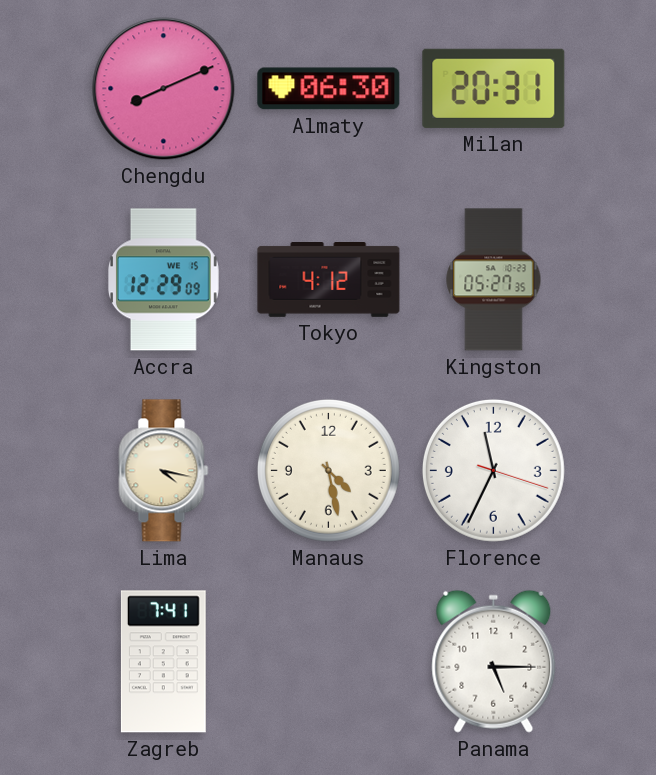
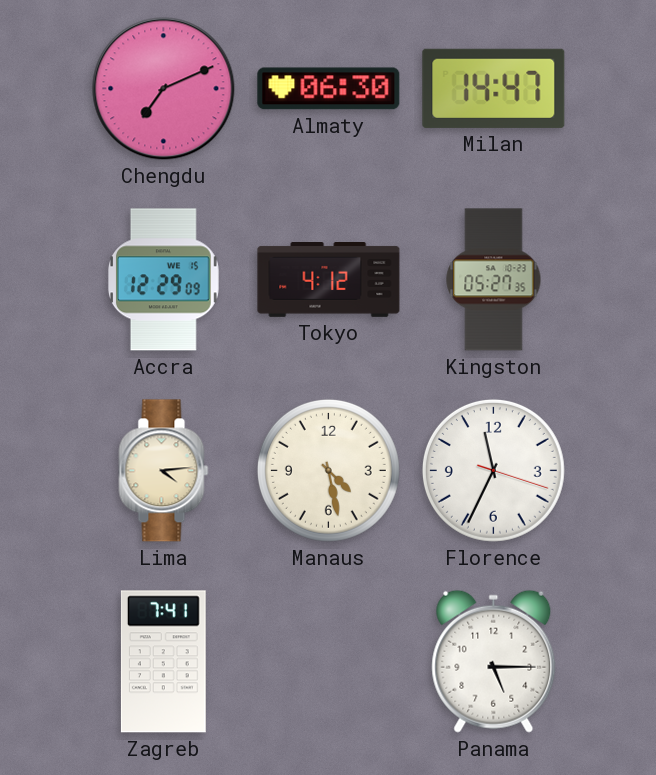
Chengdu: 8:11 -> 7:11
Milan: 20:31 -> 14:47
Lima: 4:17 -> 4:14
